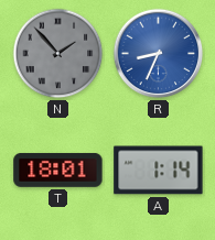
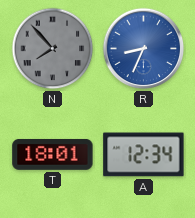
N: 1:53 -> 7:53
A: 1:14 -> 12:34
